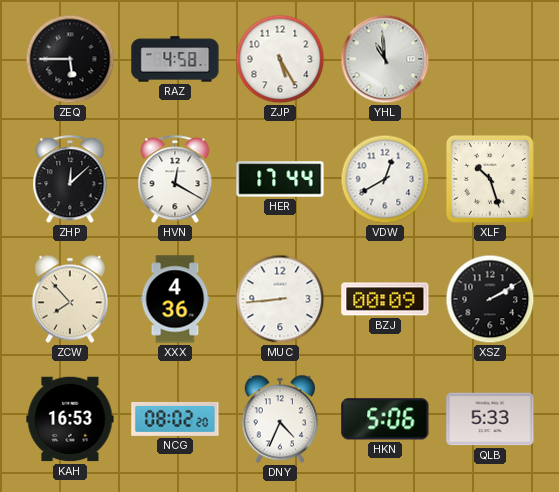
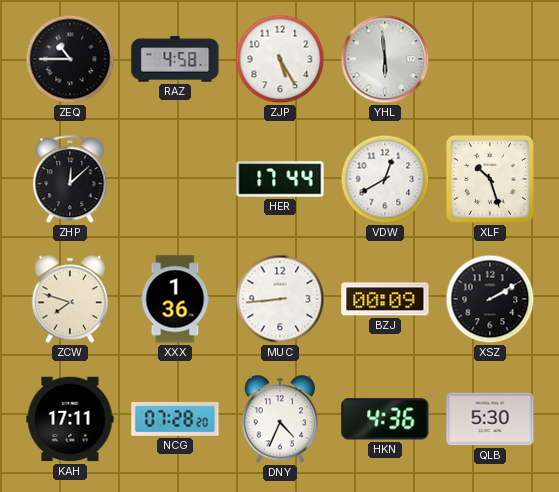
ZEQ: 5:45 -> 10:45
YHL: 10:59 -> 5:59
HVN: 12:20 -> none
ZCW: 7:53 -> 7:48
XXX: 4:36 -> 1:36
KAH: 16:53 -> 17:11
NCG: 08:02 -> 07:28
HKN: 5:06 -> 4:36
QLB: 5:33 -> 5:30
